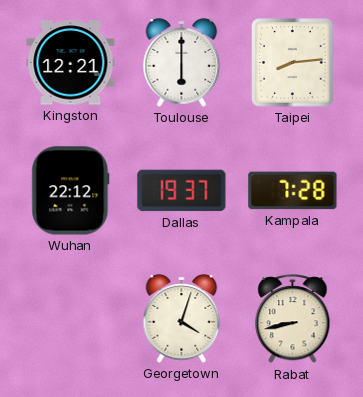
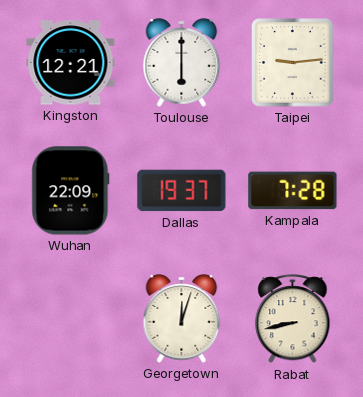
Taipei: 8:14 -> 9:14
Wuhan: 22:12 -> 22:09
Georgetown: 4:03 -> 12:03
